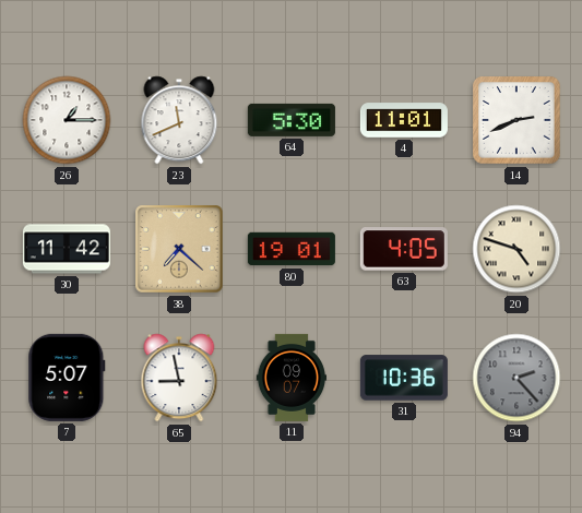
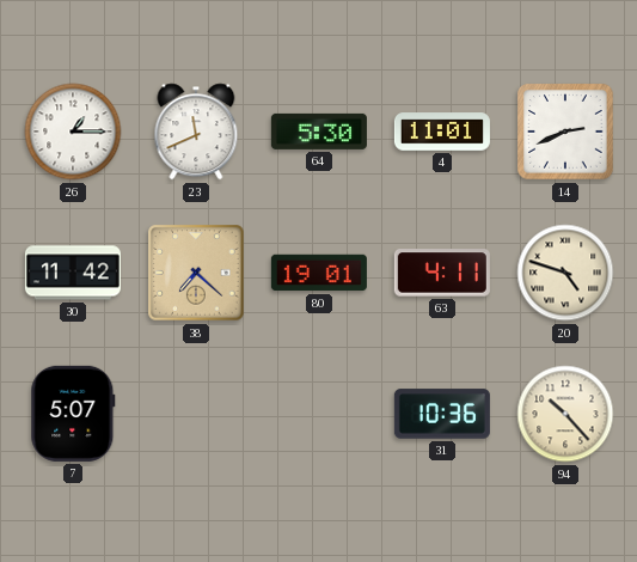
63: 4:05 -> 4:11
65: 8:58 -> none
11: 09:07 -> none
94: 2:23 -> 10:23
94 dial: grey -> cream
